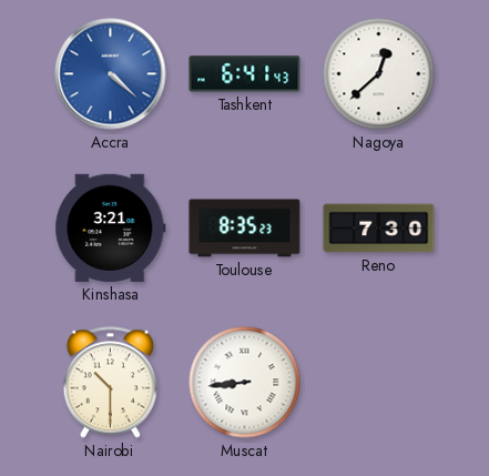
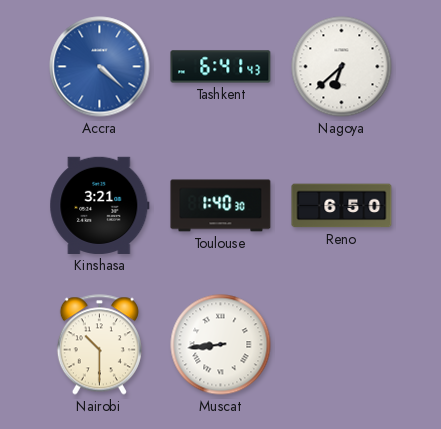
Nagoya: 12:38 -> 6:38
Toulouse: 8:35 -> 1:40
Reno: 7:30 -> 6:50
